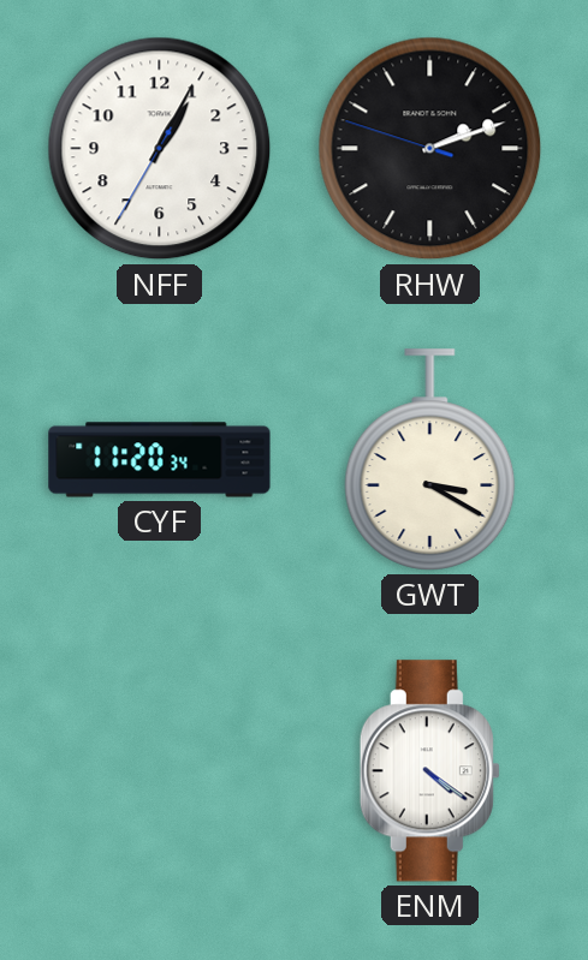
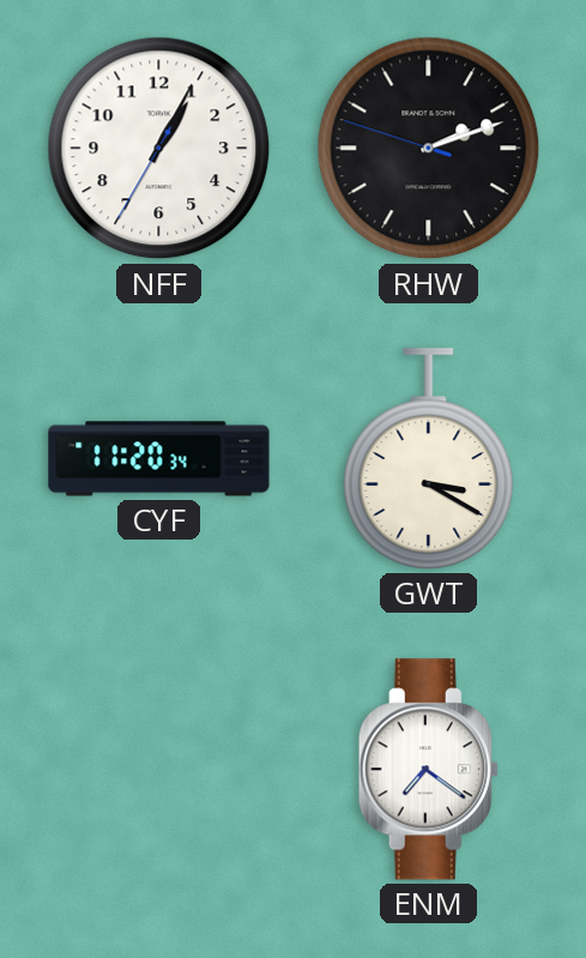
ENM: 4:21 -> 7:21
